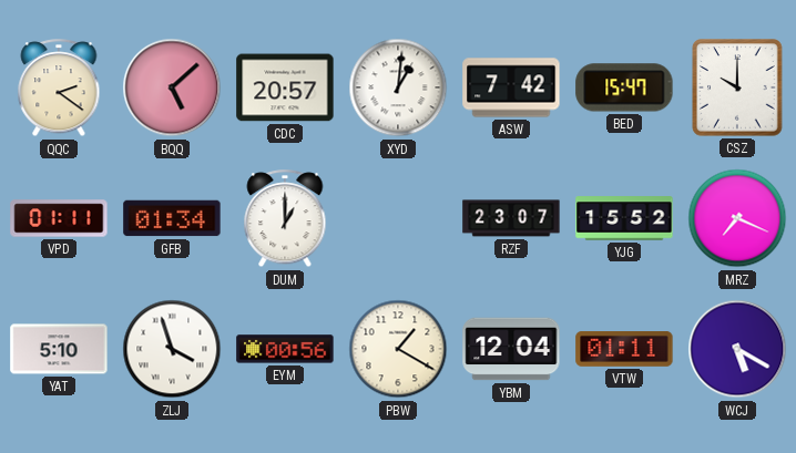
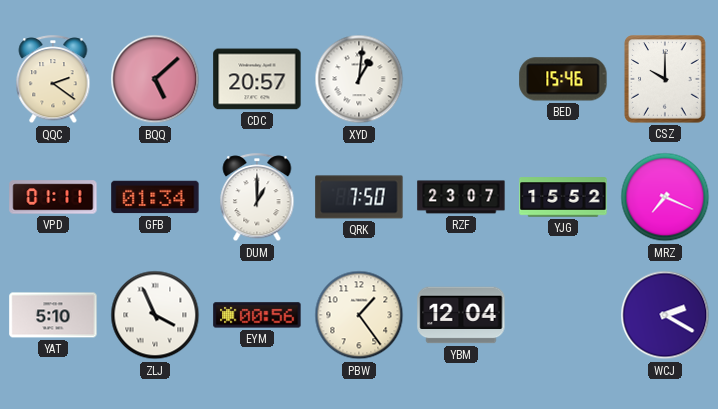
ASW: 7:42 -> none
BED: 15:47 -> 15:46
QRK: none -> 7:50
ZLJ: 3:57 -> 3:56
PBW: 1:20 -> 1:24
VTW: 01:11 -> none
WCJ: 5:20 -> 2:20
